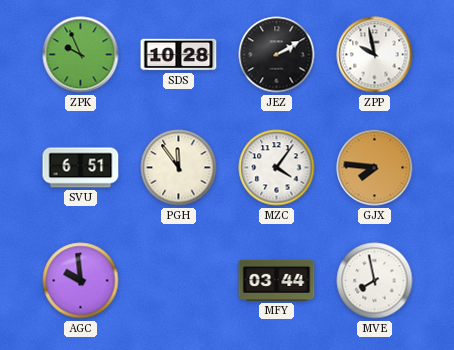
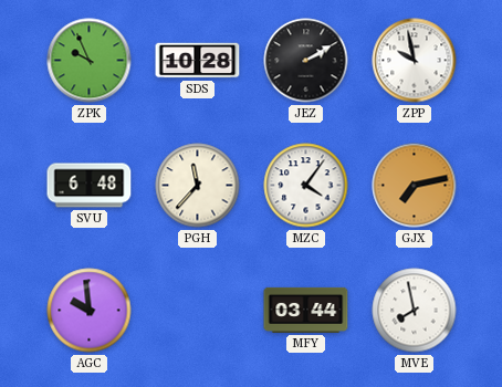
SVU: 6:51 -> 6:48
PGH: 11:54 -> 11:37
GJX: 7:46 -> 7:13
